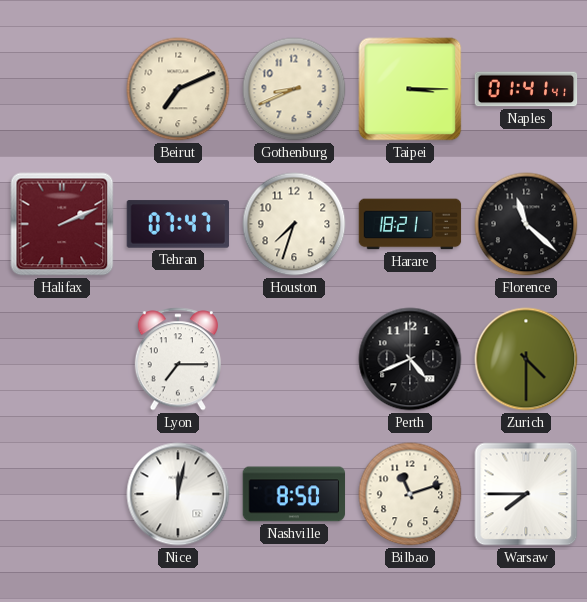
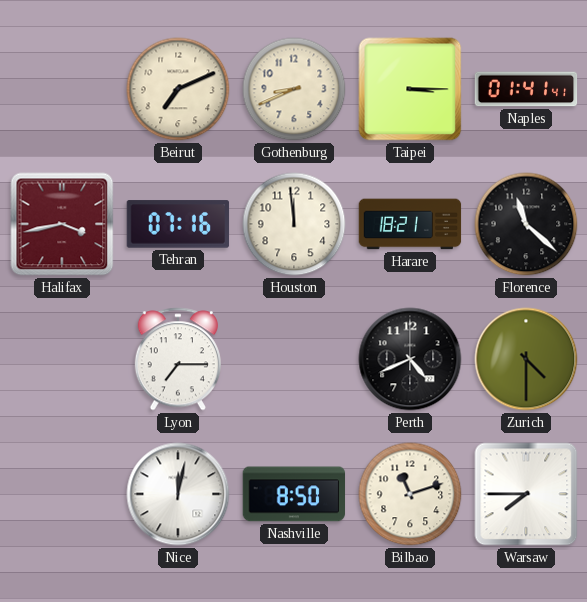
Halifax: 2:11 -> 3:43
Tehran: 07:47 -> 07:16
Houston: 7:33 -> 11:59
